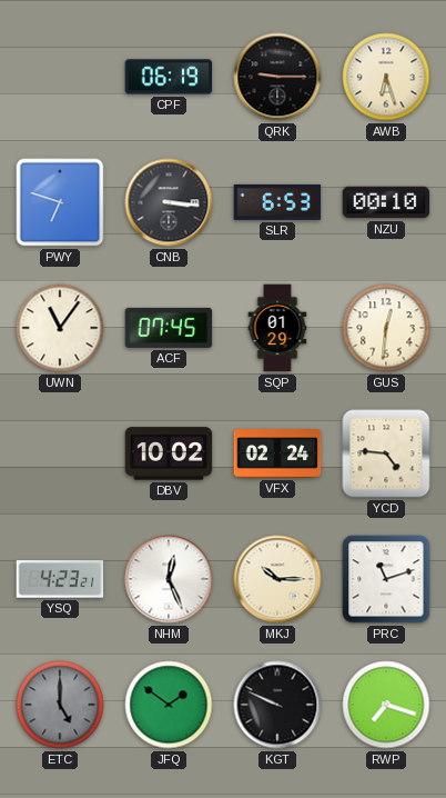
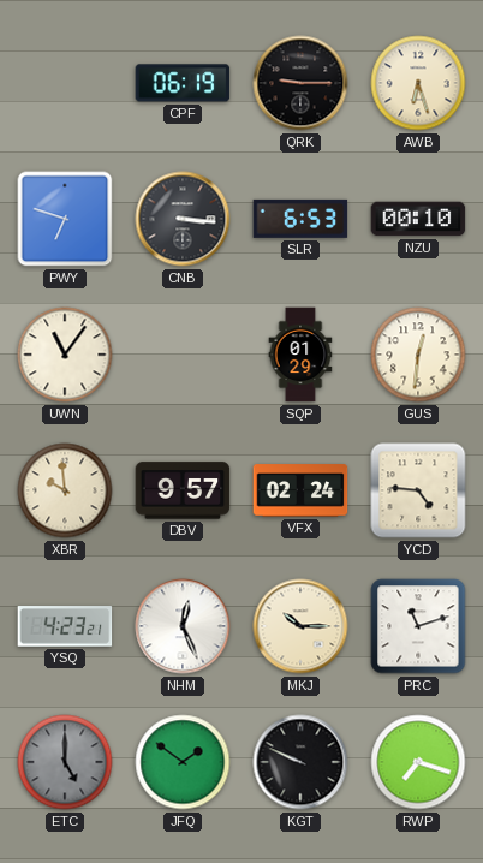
ACF: 07:45 -> none
XBR: none -> 9:59
DBV: 10:02 -> 9:57
